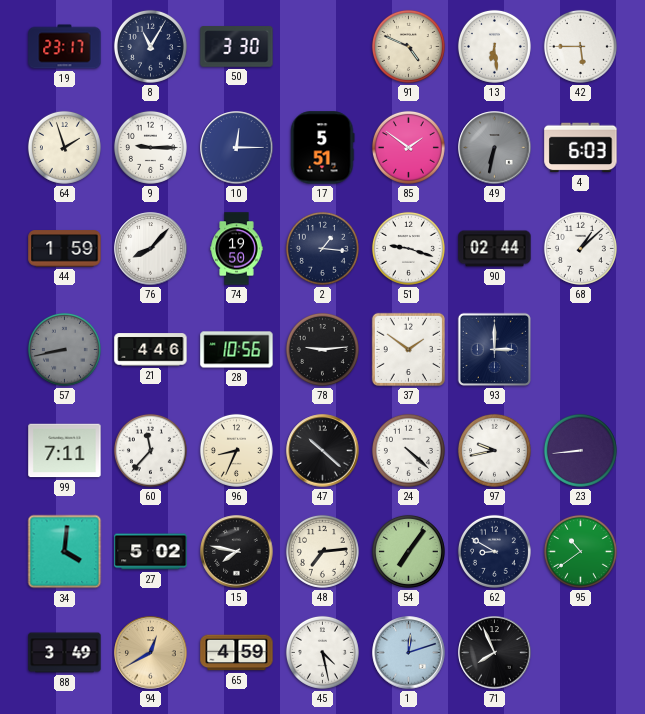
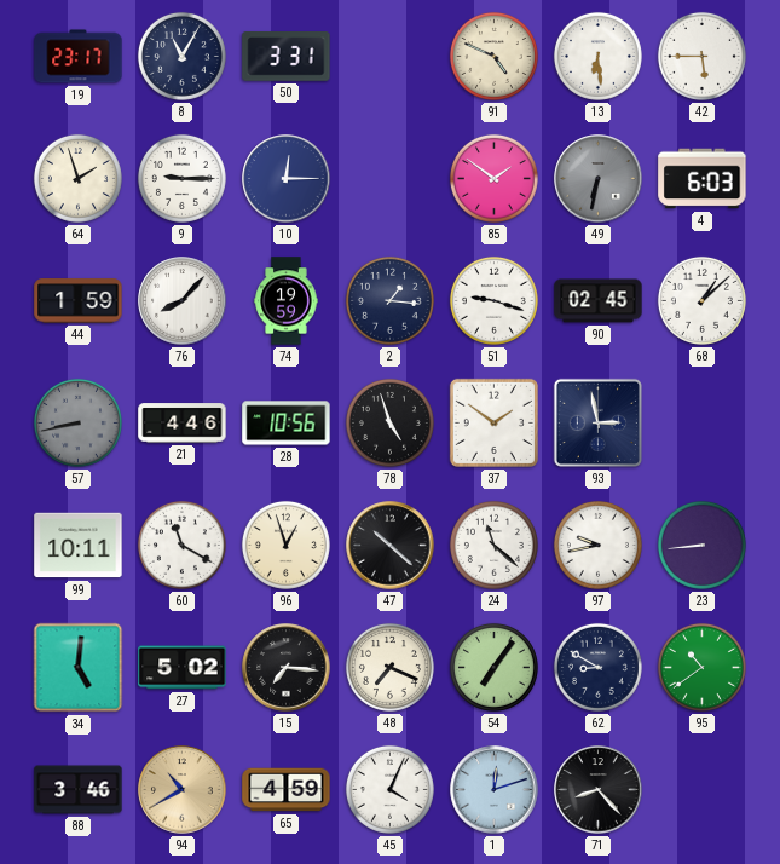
50: 3:30 -> 3:31
17: 5:51 -> none
74: 19:50 -> 19:59
90: 02:44 -> 02:45
78: 9:14 -> 4:57
93: 3:00 -> 2:58
99: 7:11 -> 10:11
60: 11:37 -> 11:20
96: 8:34 -> 12:57
24: 4:22 -> 11:22
34: 4:01 -> 5:01
15: 7:47 -> 7:16
48: 7:14 -> 7:19
88: 3:49 -> 3:46
94: 12:40 -> 10:40
45: 4:28 -> 4:04
71: 7:56 -> 8:23
